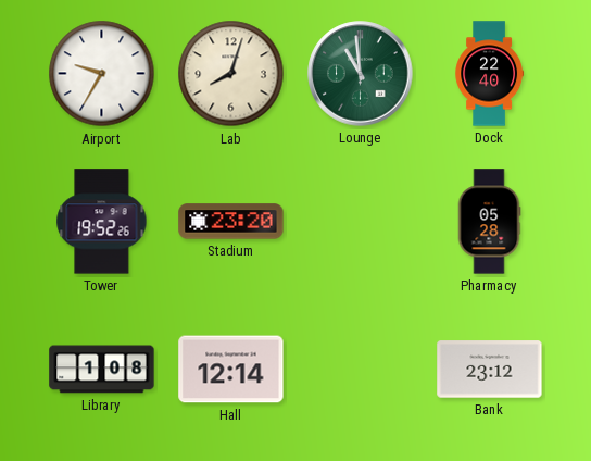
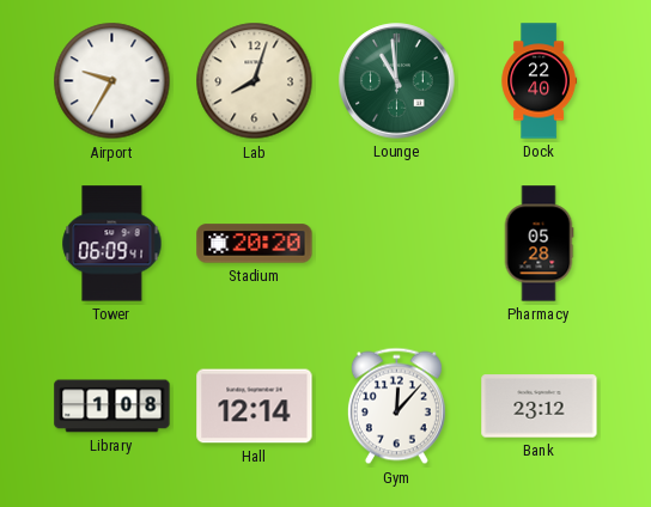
Tower: 19:52 -> 06:09
Stadium: 23:20 -> 20:20
Gym: none -> 12:07
